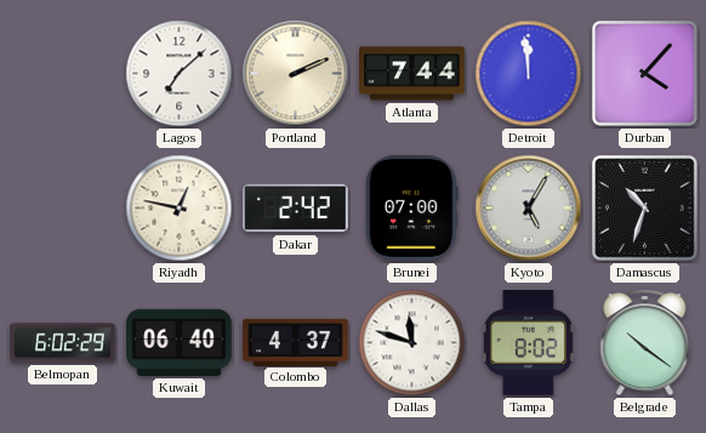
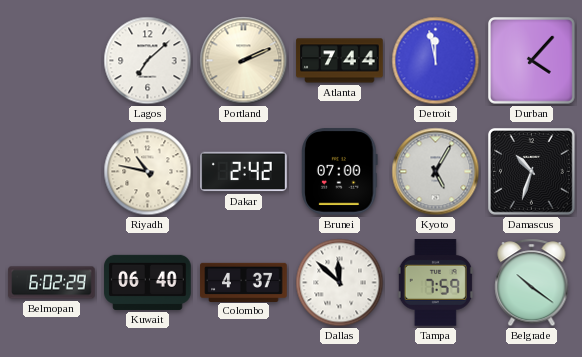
Detroit: 11:59 -> 11:58
Riyadh: 12:47 -> 10:47
Dallas: 11:48 -> 11:52
Tampa: 8:02 -> 7:59
